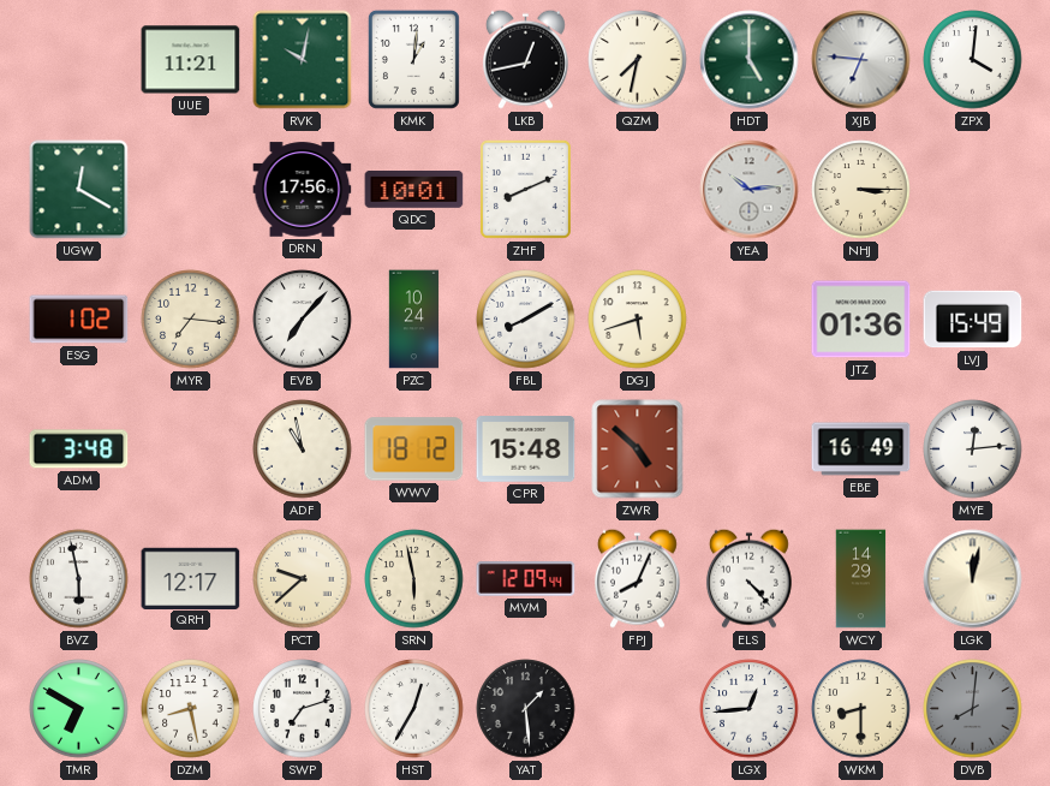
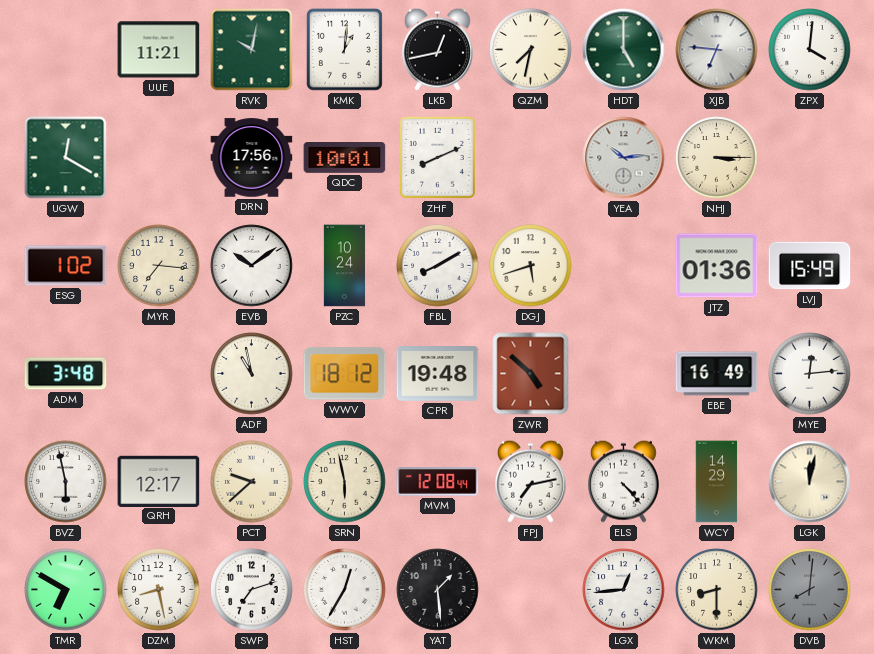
EVB: 7:07 -> 10:09
CPR: 15:48 -> 19:48
MVM: 12:09 -> 12:08
FPJ: 8:04 -> 7:13
